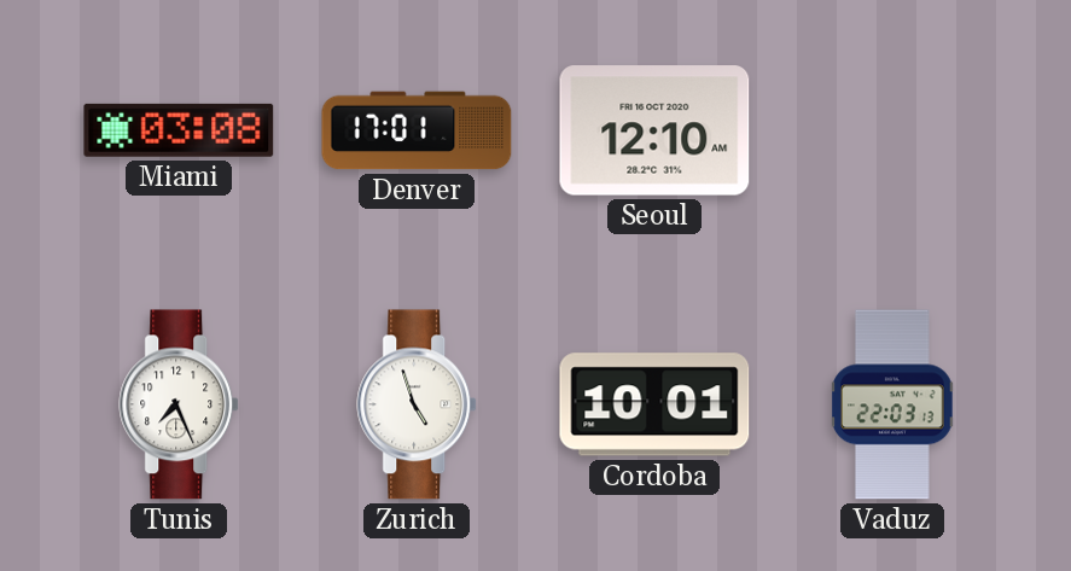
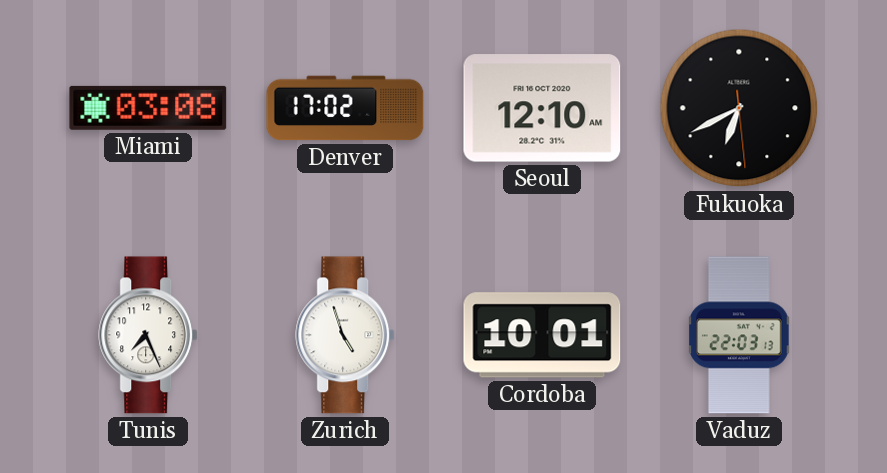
Denver: 17:01 -> 17:02
Fukuoka: none -> 6:40
